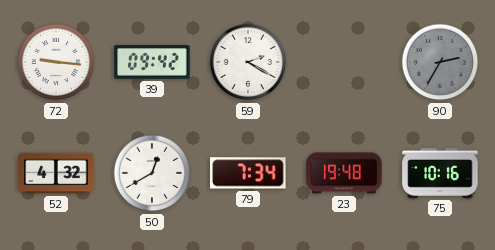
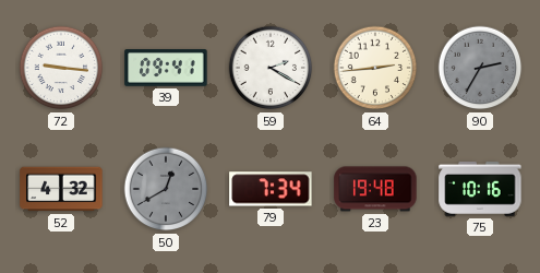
39: 09:42 -> 09:41
64: none -> 2:44
50 dial: white -> grey
